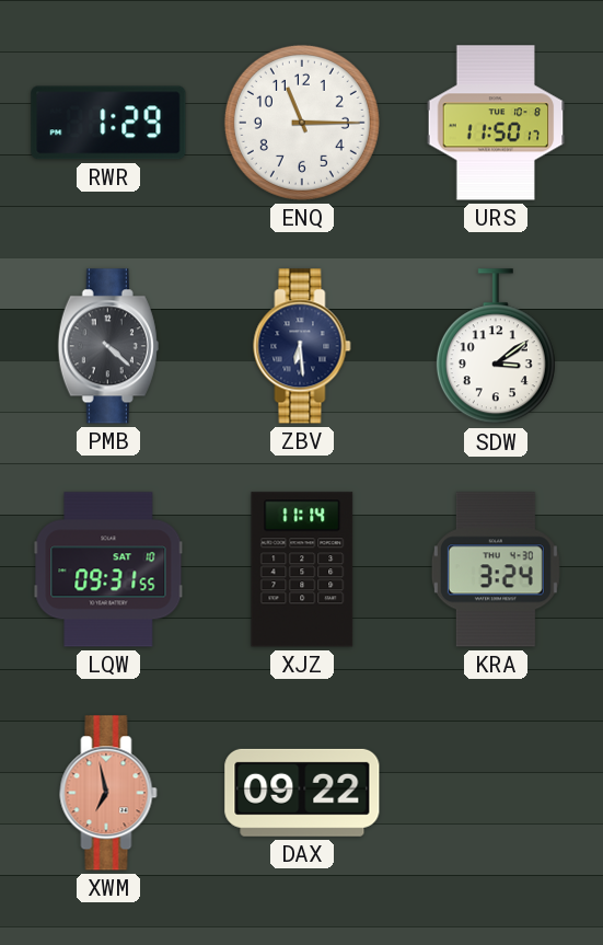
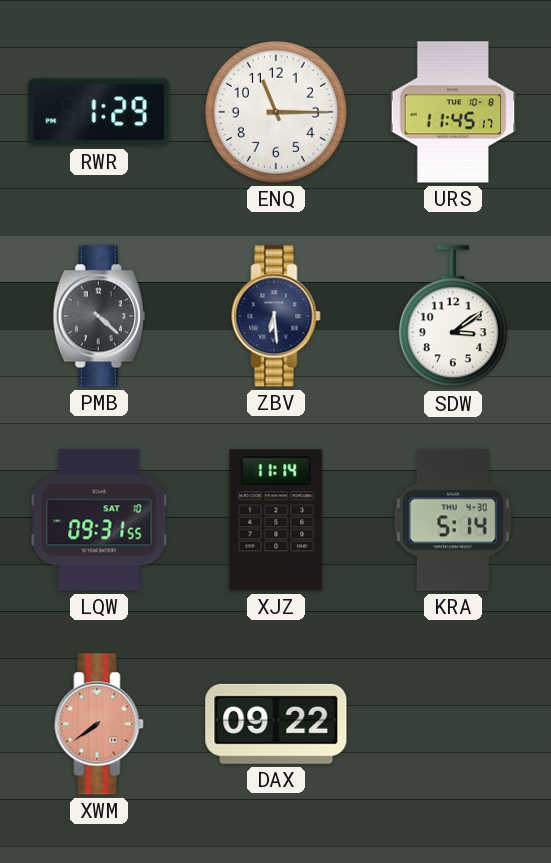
URS: 11:50 -> 11:45
KRA: 3:24 -> 5:14
XWM: 6:58 -> 7:39
